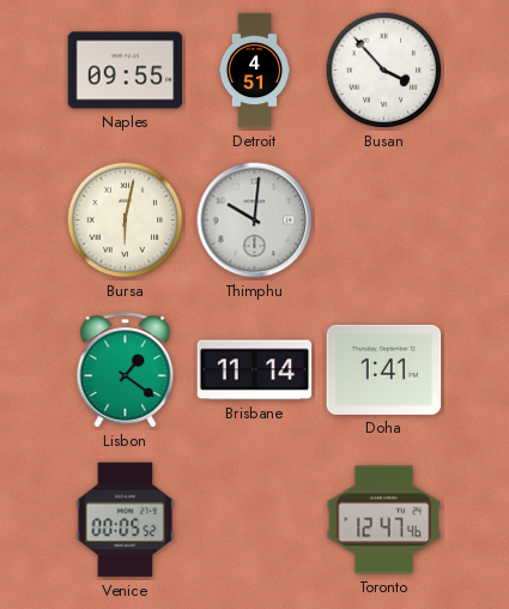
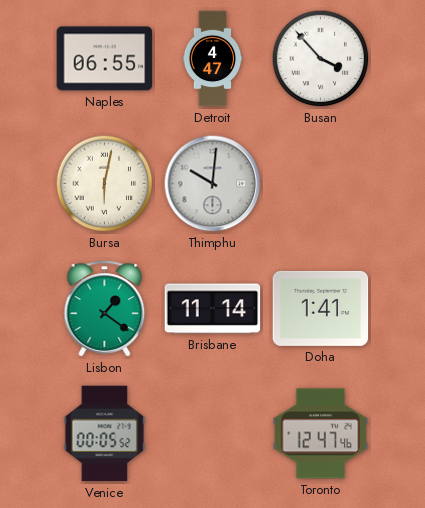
Naples: 09:55 -> 06:55
Detroit: 4:51 -> 4:47
